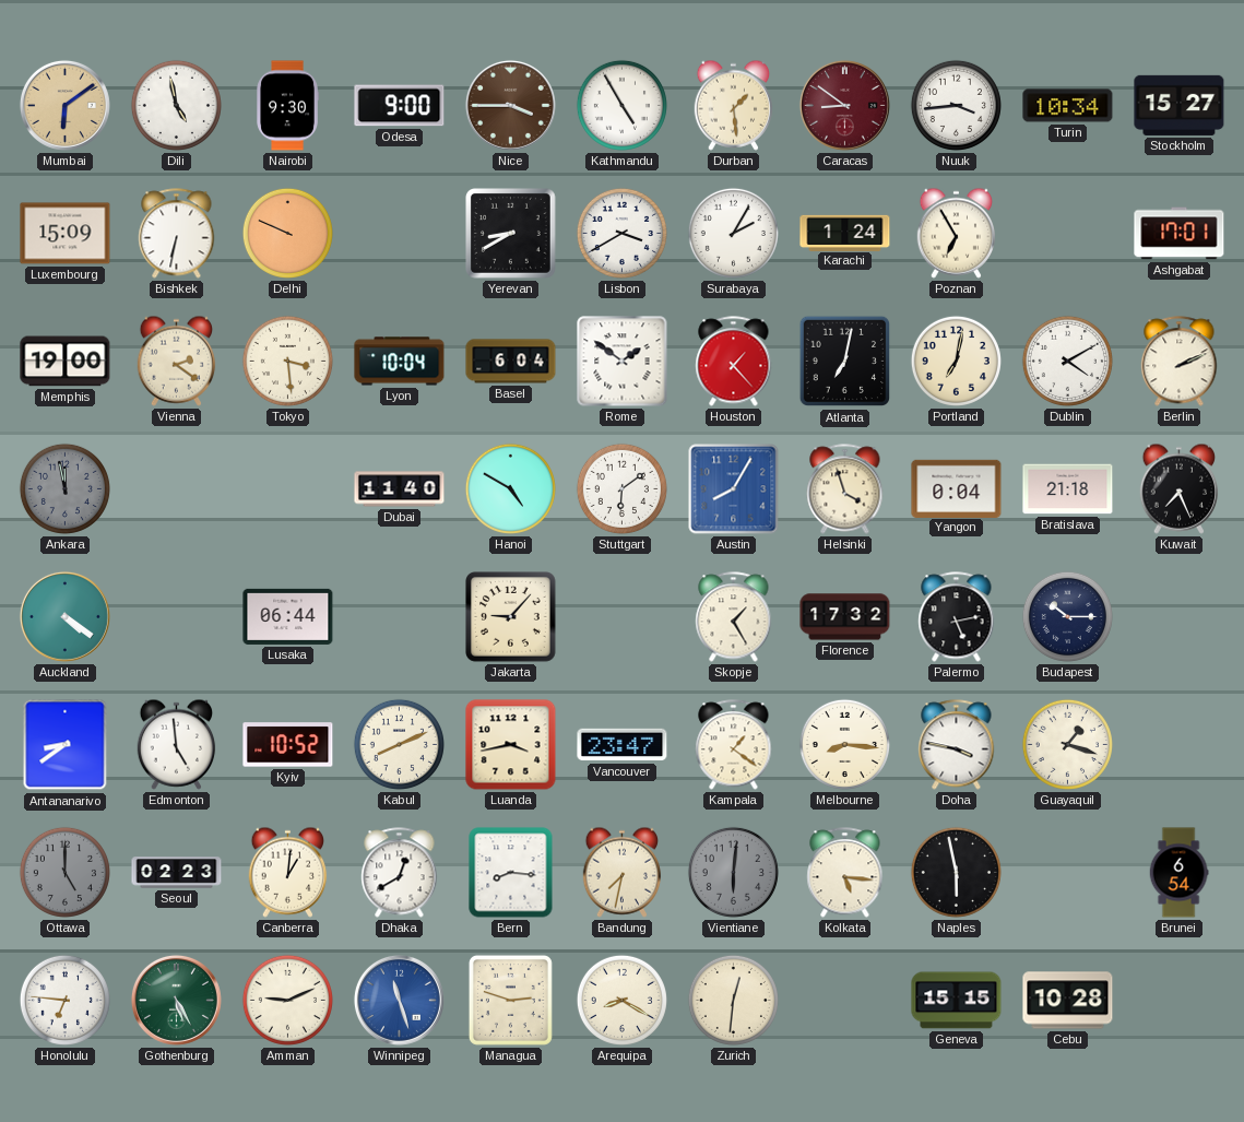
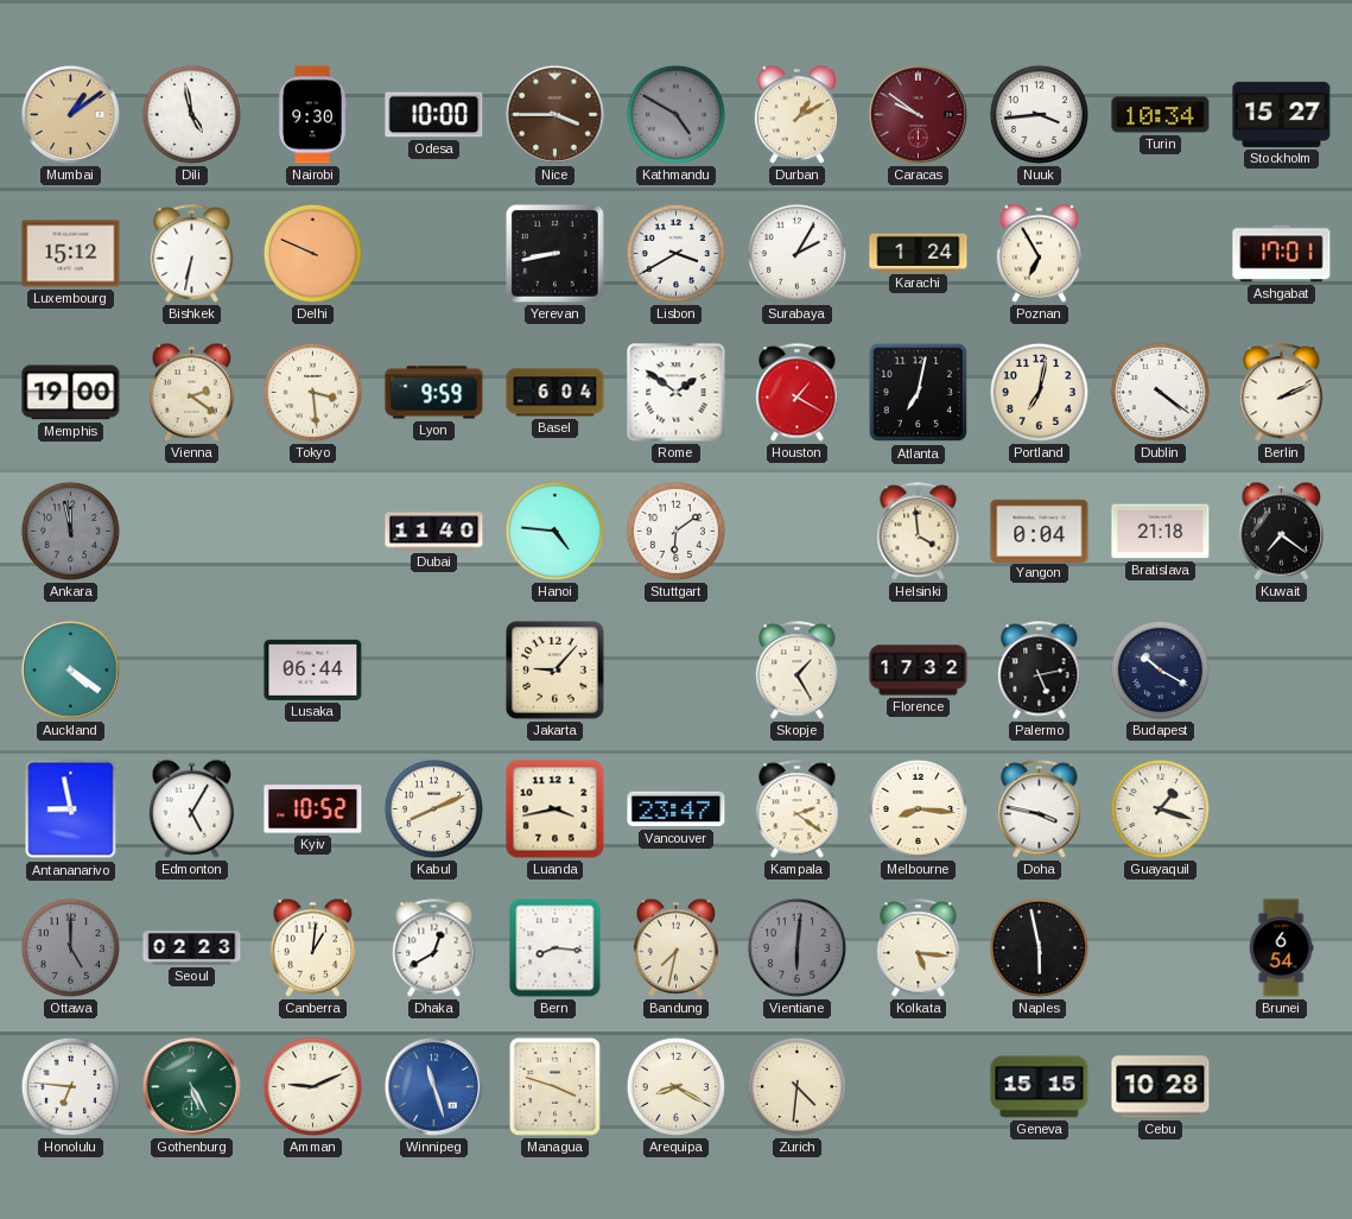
Mumbai: 6:09 -> 1:09
Odesa: 9:00 -> 10:00
Kathmandu: 4:55 -> 4:50
Kathmandu dial: white -> grey
Durban: 1:29 -> 1:10
Caracas: 8:51 -> 9:51
Luxembourg: 15:09 -> 15:12
Yerevan: 8:40 -> 8:43
Lyon: 10:04 -> 9:59
Houston: 1:23 -> 1:20
Dublin: 4:10 -> 4:21
Hanoi: 4:50 -> 4:46
Austin: 8:05 -> none
Helsinki: 3:57 -> 3:59
Kuwait: 7:26 -> 7:21
Budapest: 10:15 -> 10:20
Antananarivo: 8:39 -> 8:58
Edmonton: 4:59 -> 5:05
Kampala: 1:21 -> 2:21
Managua: 2:48 -> 3:48
Zurich: 12:31 -> 4:31
